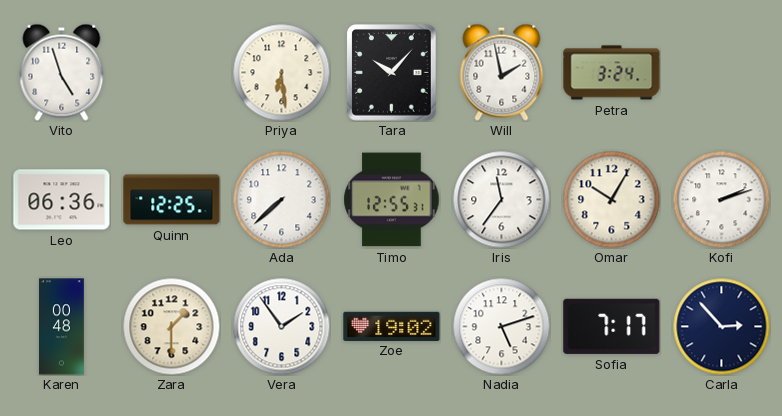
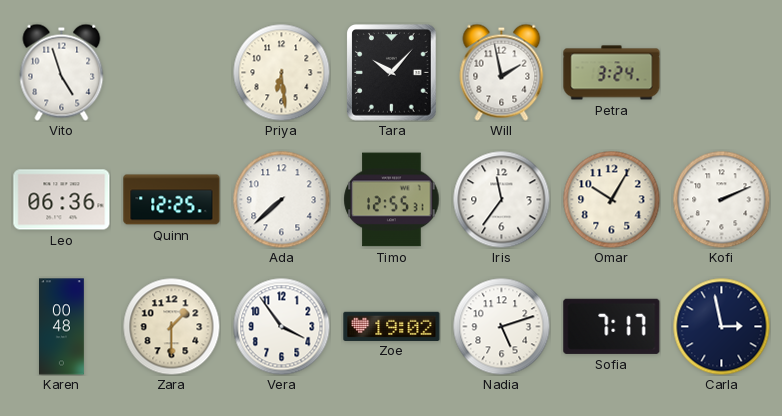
Kofi: 2:12 -> 2:11
Vera: 1:54 -> 3:54
Carla: 2:53 -> 2:58
